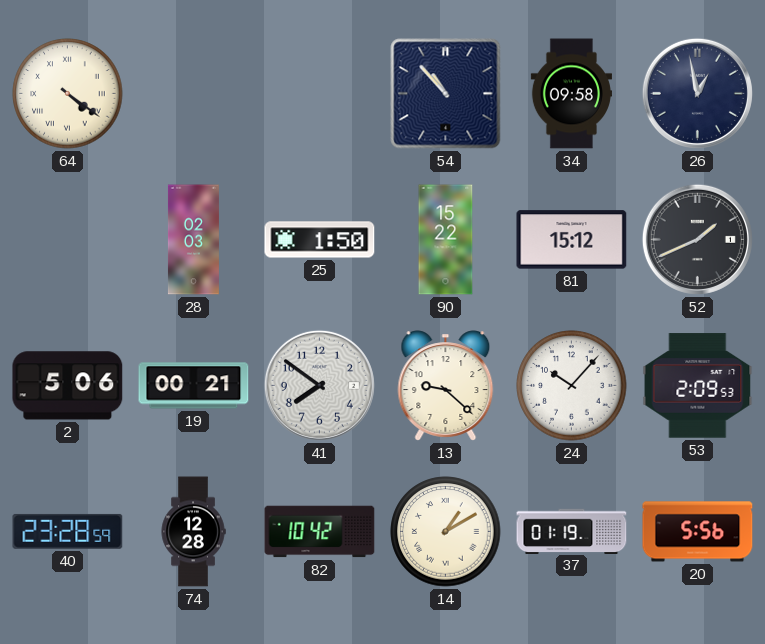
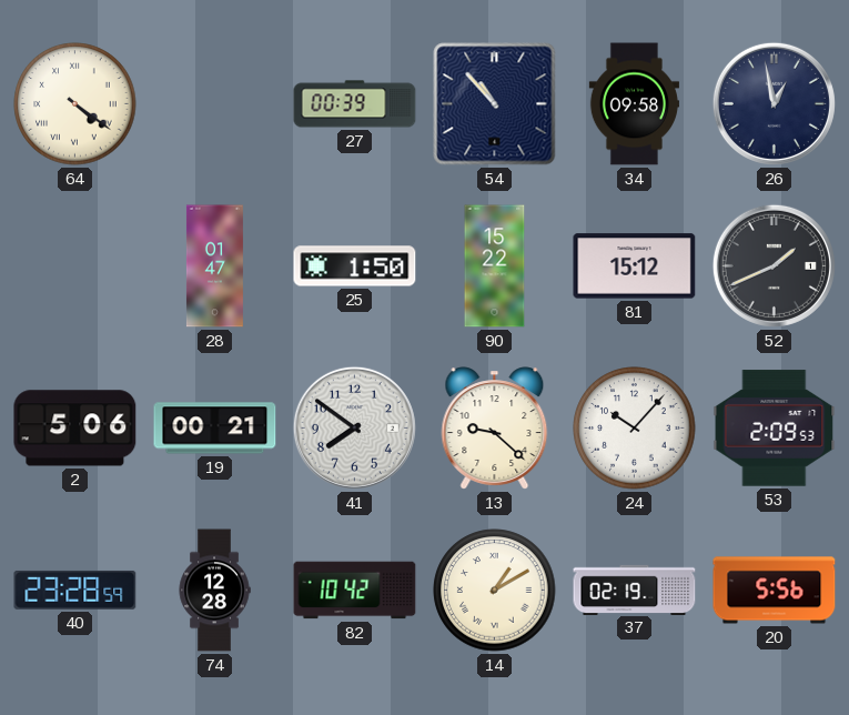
27: none -> 00:39
28: 02:03 -> 01:47
37: 01:19 -> 02:19
